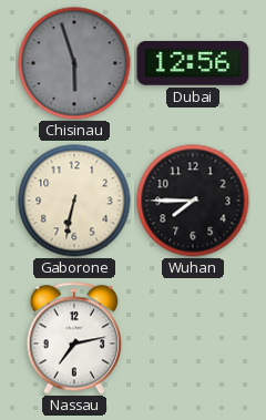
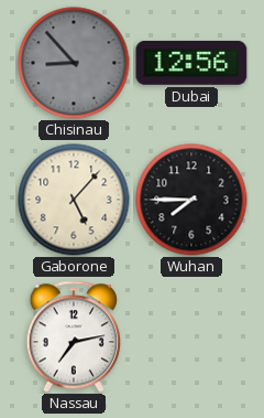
Chisinau: 5:57 -> 8:53
Gaborone: 6:32 -> 5:07
